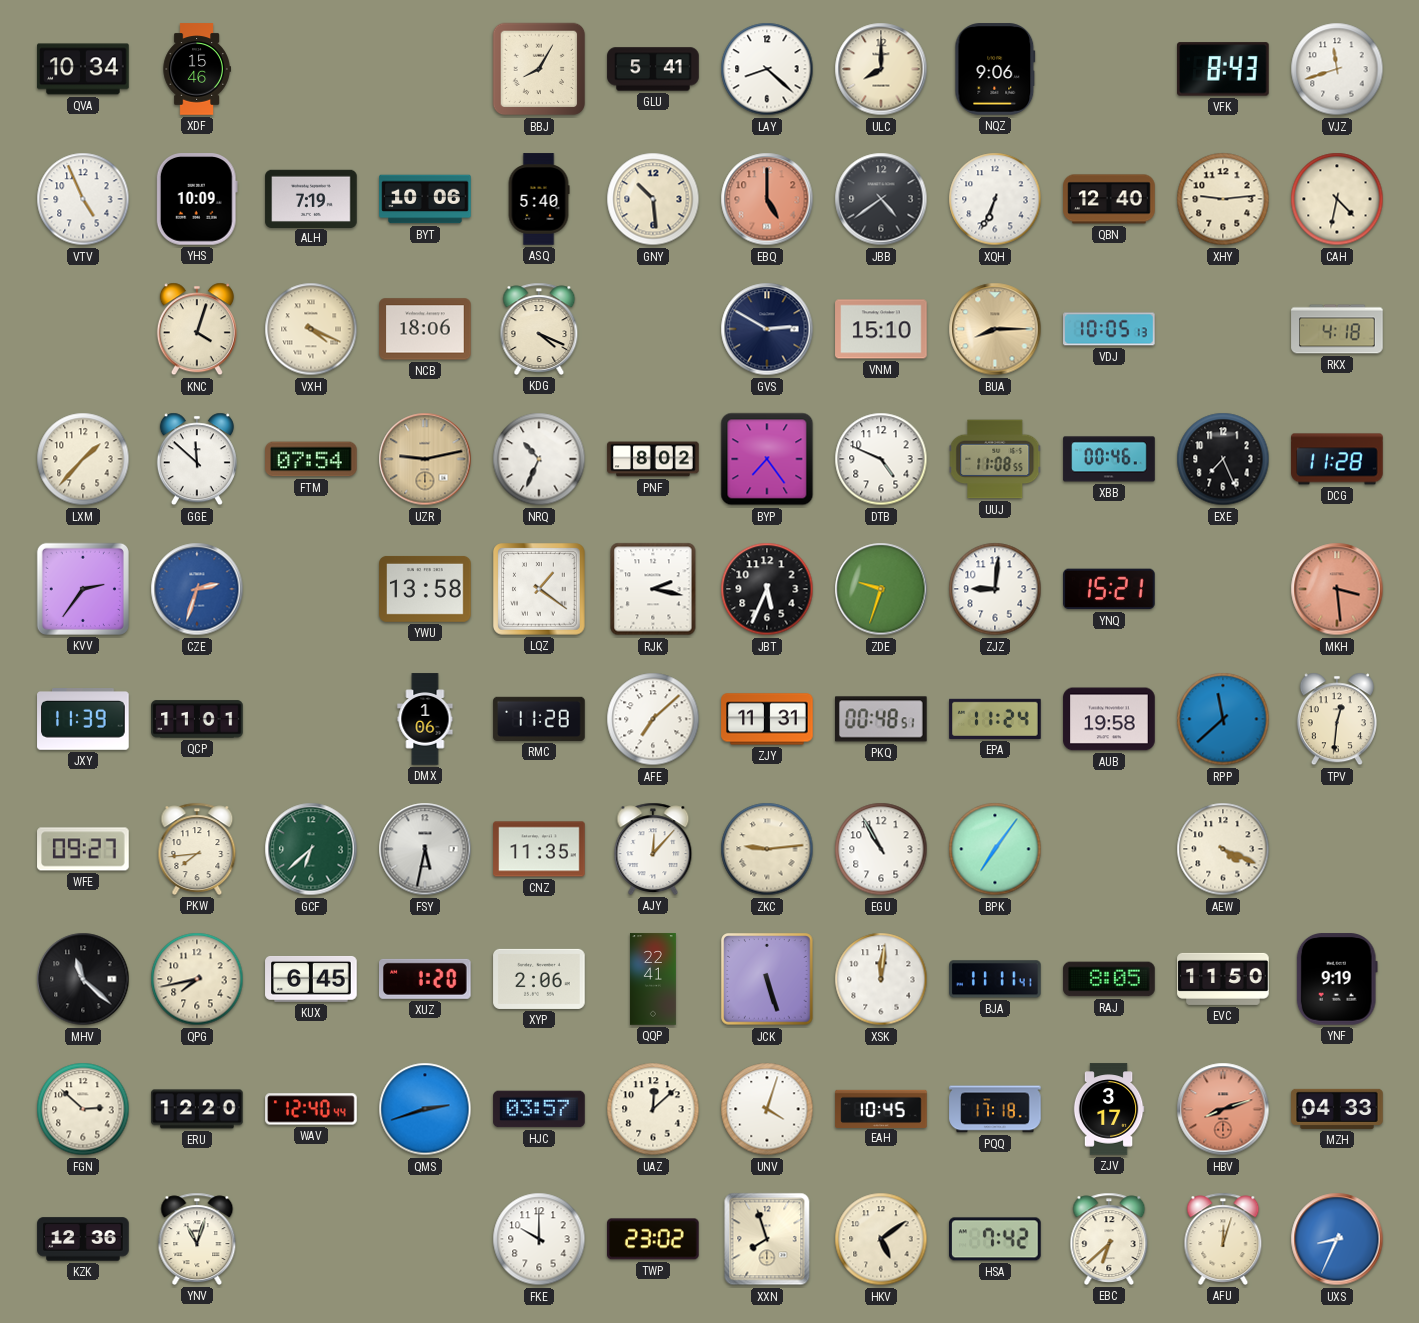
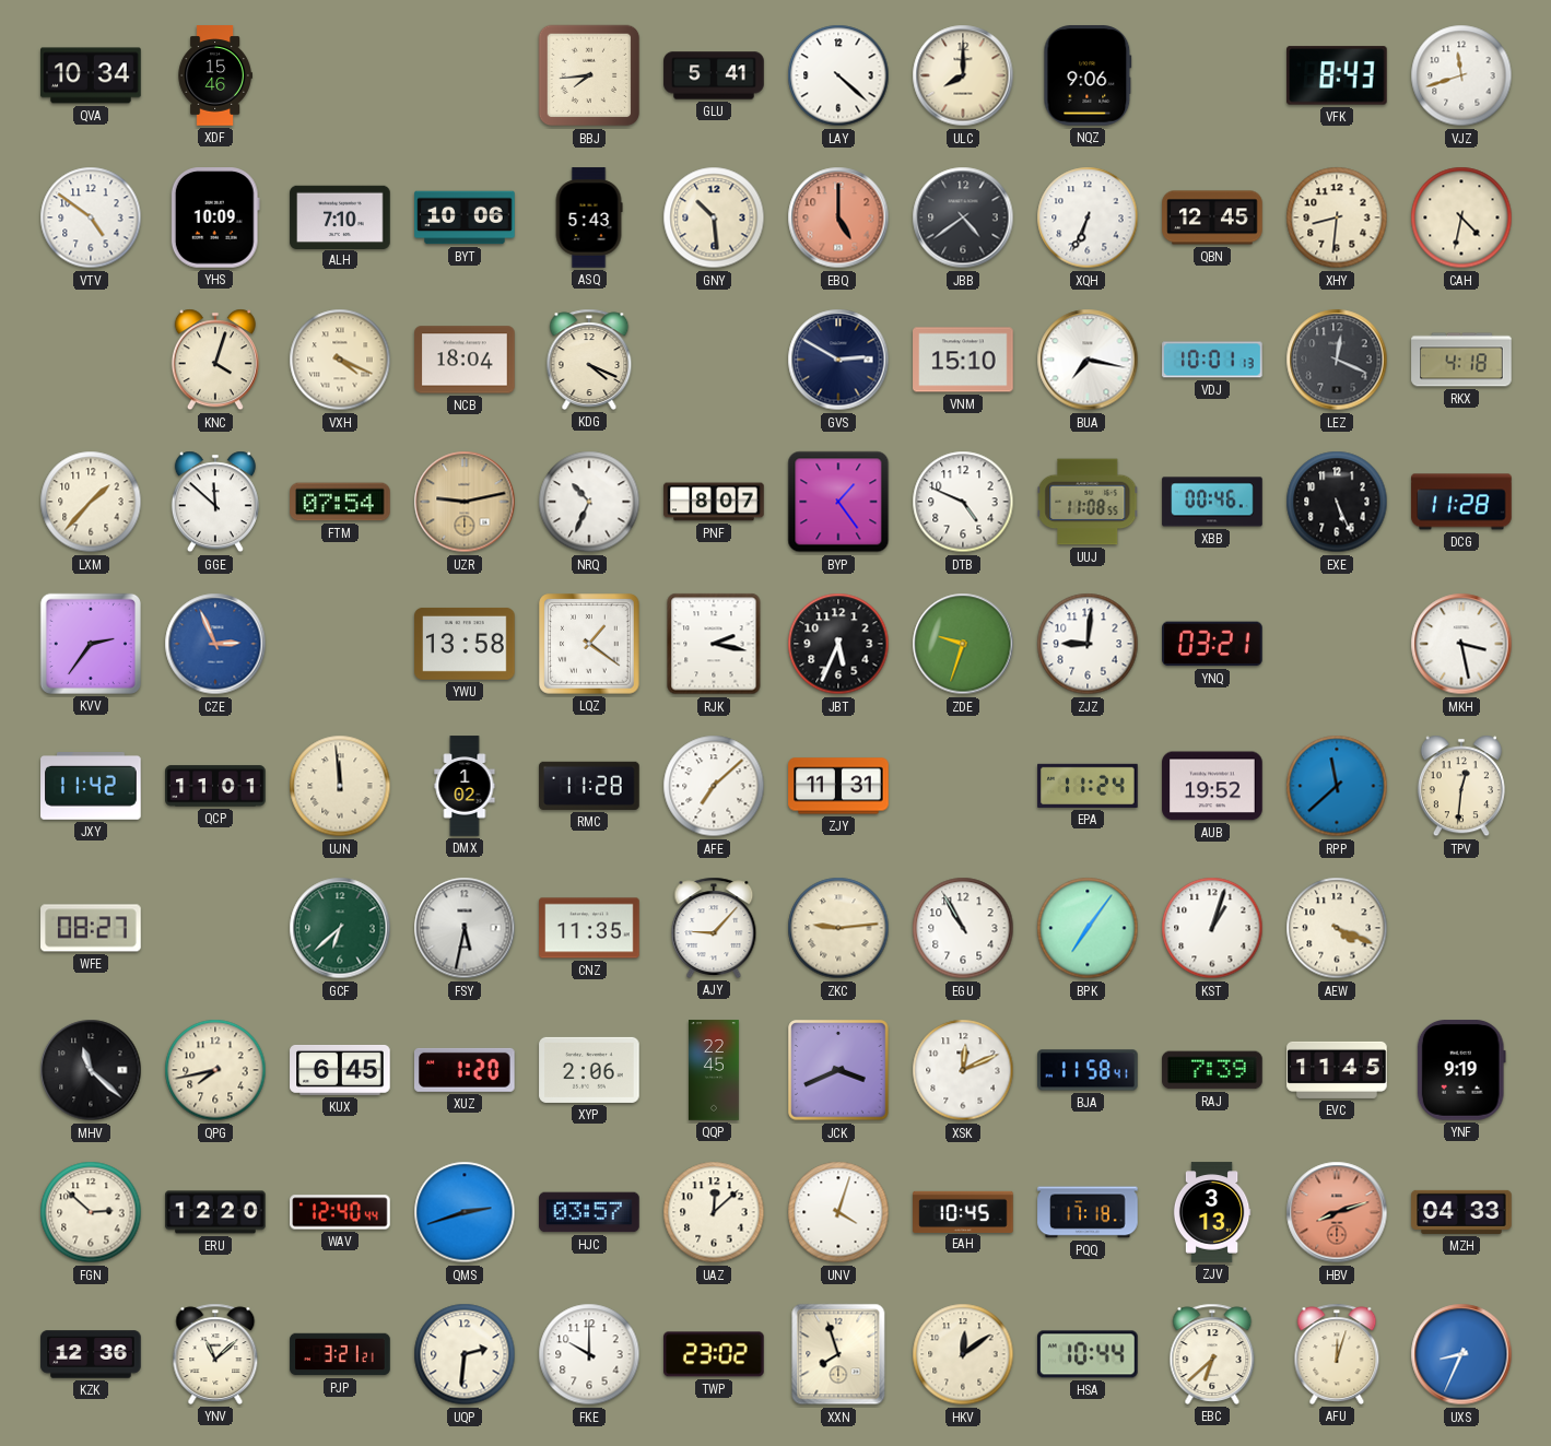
BBJ: 8:05 -> 7:44
LAY: 8:22 -> 4:22
VTV: 4:56 -> 4:51
ALH: 7:19 -> 7:10
ASQ: 5:40 -> 5:43
QBN: 12:40 -> 12:45
XHY: 9:14 -> 8:31
NCB: 18:06 -> 18:04
BUA: 8:15 -> 7:17
BUA dial: champagne -> white
VDJ: 10:05 -> 10:01
LEZ: none -> 12:19
PNF: 8:02 -> 8:07
BYP: 7:24 -> 1:24
EXE: 7:26 -> 5:26
CZE: 2:33 -> 2:56
YNQ: 15:21 -> 03:21
MKH: 3:29 -> 3:28
MKH dial: salmon -> white
JXY: 11:39 -> 11:42
UJN: none -> 11:59
DMX: 1:06 -> 1:02
PKQ: 00:48 -> none
AUB: 19:58 -> 19:52
WFE: 09:27 -> 08:27
PKW: 7:44 -> none
AJY: 12:07 -> 9:07
KST: none -> 1:03
QQP: 22:41 -> 22:45
JCK: 5:27 -> 3:41
XSK: 12:01 -> 12:11
BJA: 11:11 -> 11:58
RAJ: 8:05 -> 7:39
EVC: 11:50 -> 11:45
ZJV: 3:17 -> 3:13
YNV: 11:03 -> 11:08
PJP: none -> 3:21
UQP: none -> 2:31
HKV: 5:09 -> 12:09
HSA: 7:42 -> 10:44
